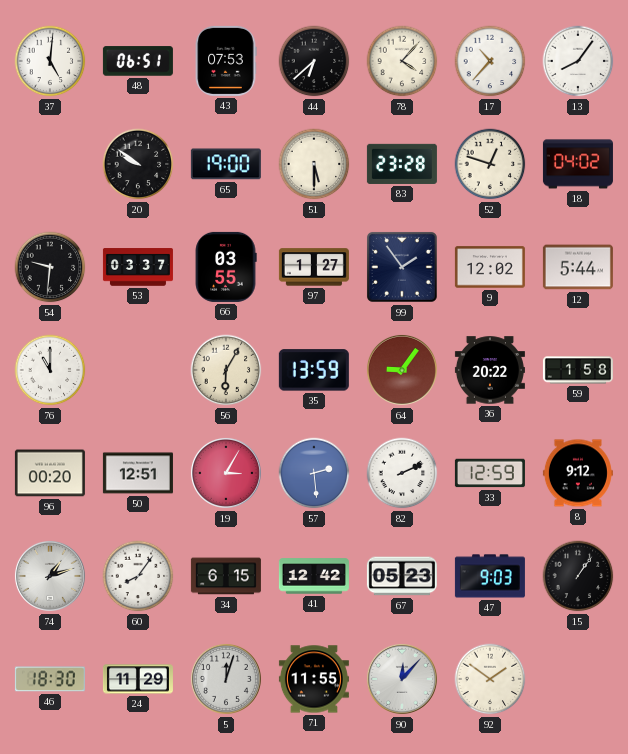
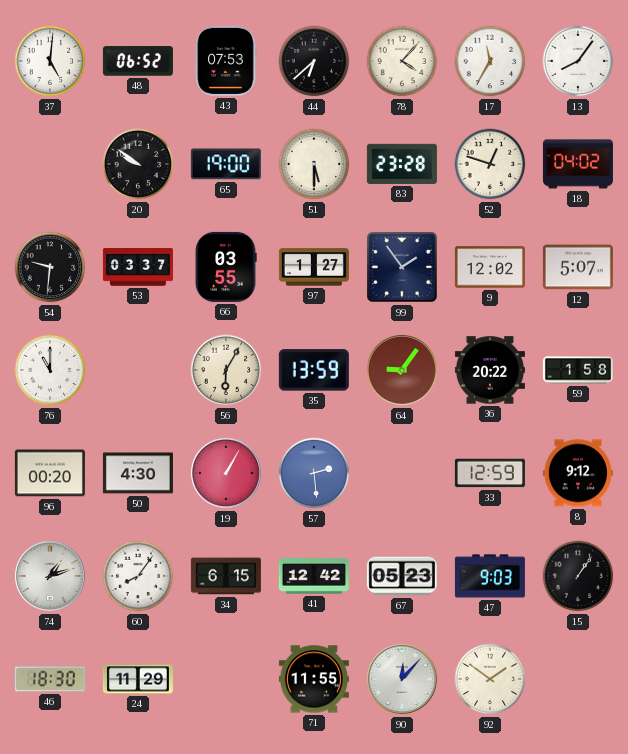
48: 06:51 -> 06:52
17: 10:37 -> 11:35
12: 5:44 -> 5:07
50: 12:51 -> 4:30
19: 3:05 -> 1:05
82: 2:11 -> none
5: 12:03 -> none
